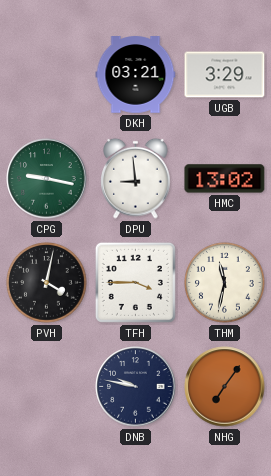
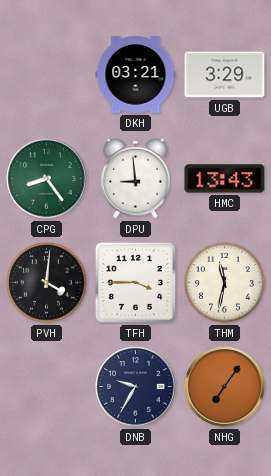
CPG: 9:17 -> 8:24
HMC: 13:02 -> 13:43
PVH: 4:02 -> 4:01
DNB: 9:47 -> 9:35
